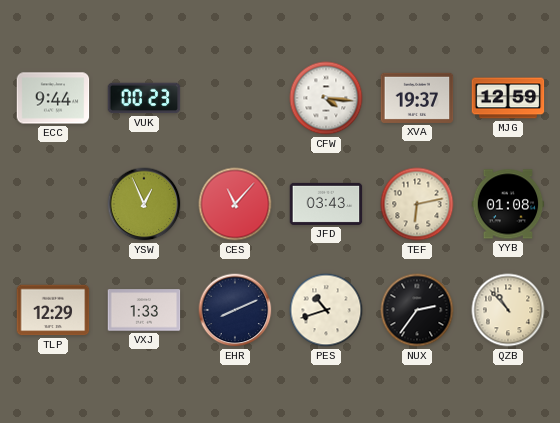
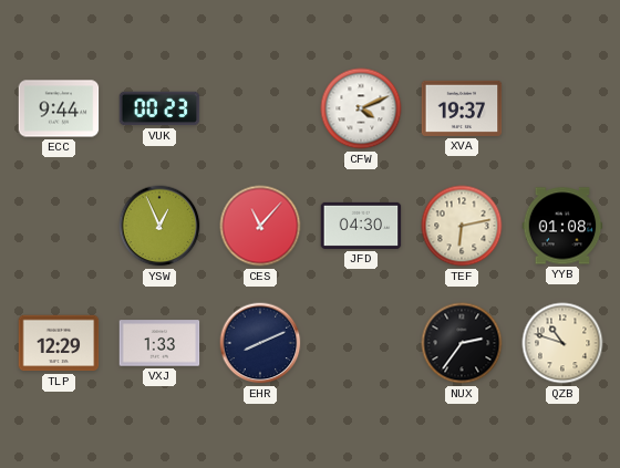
CFW: 4:16 -> 4:11
MJG: 12:59 -> none
JFD: 03:43 -> 04:30
PES: 10:42 -> none
QZB: 10:53 -> 10:48
